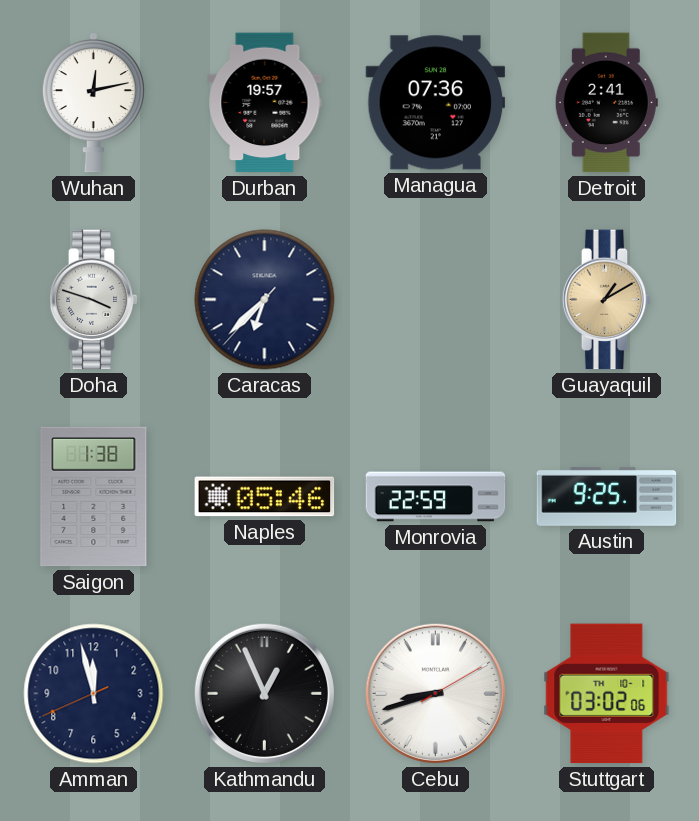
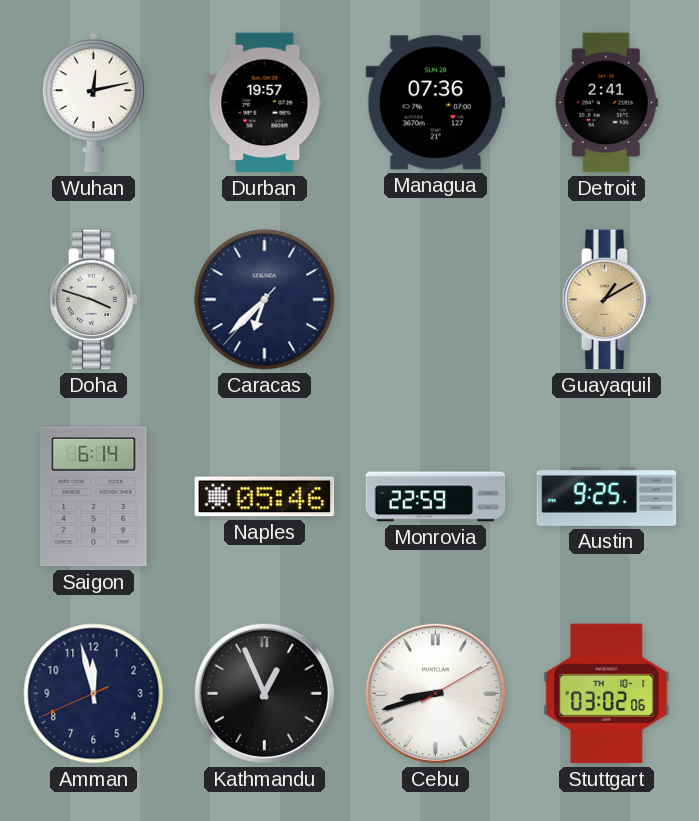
Saigon: 1:38 -> 6:14
